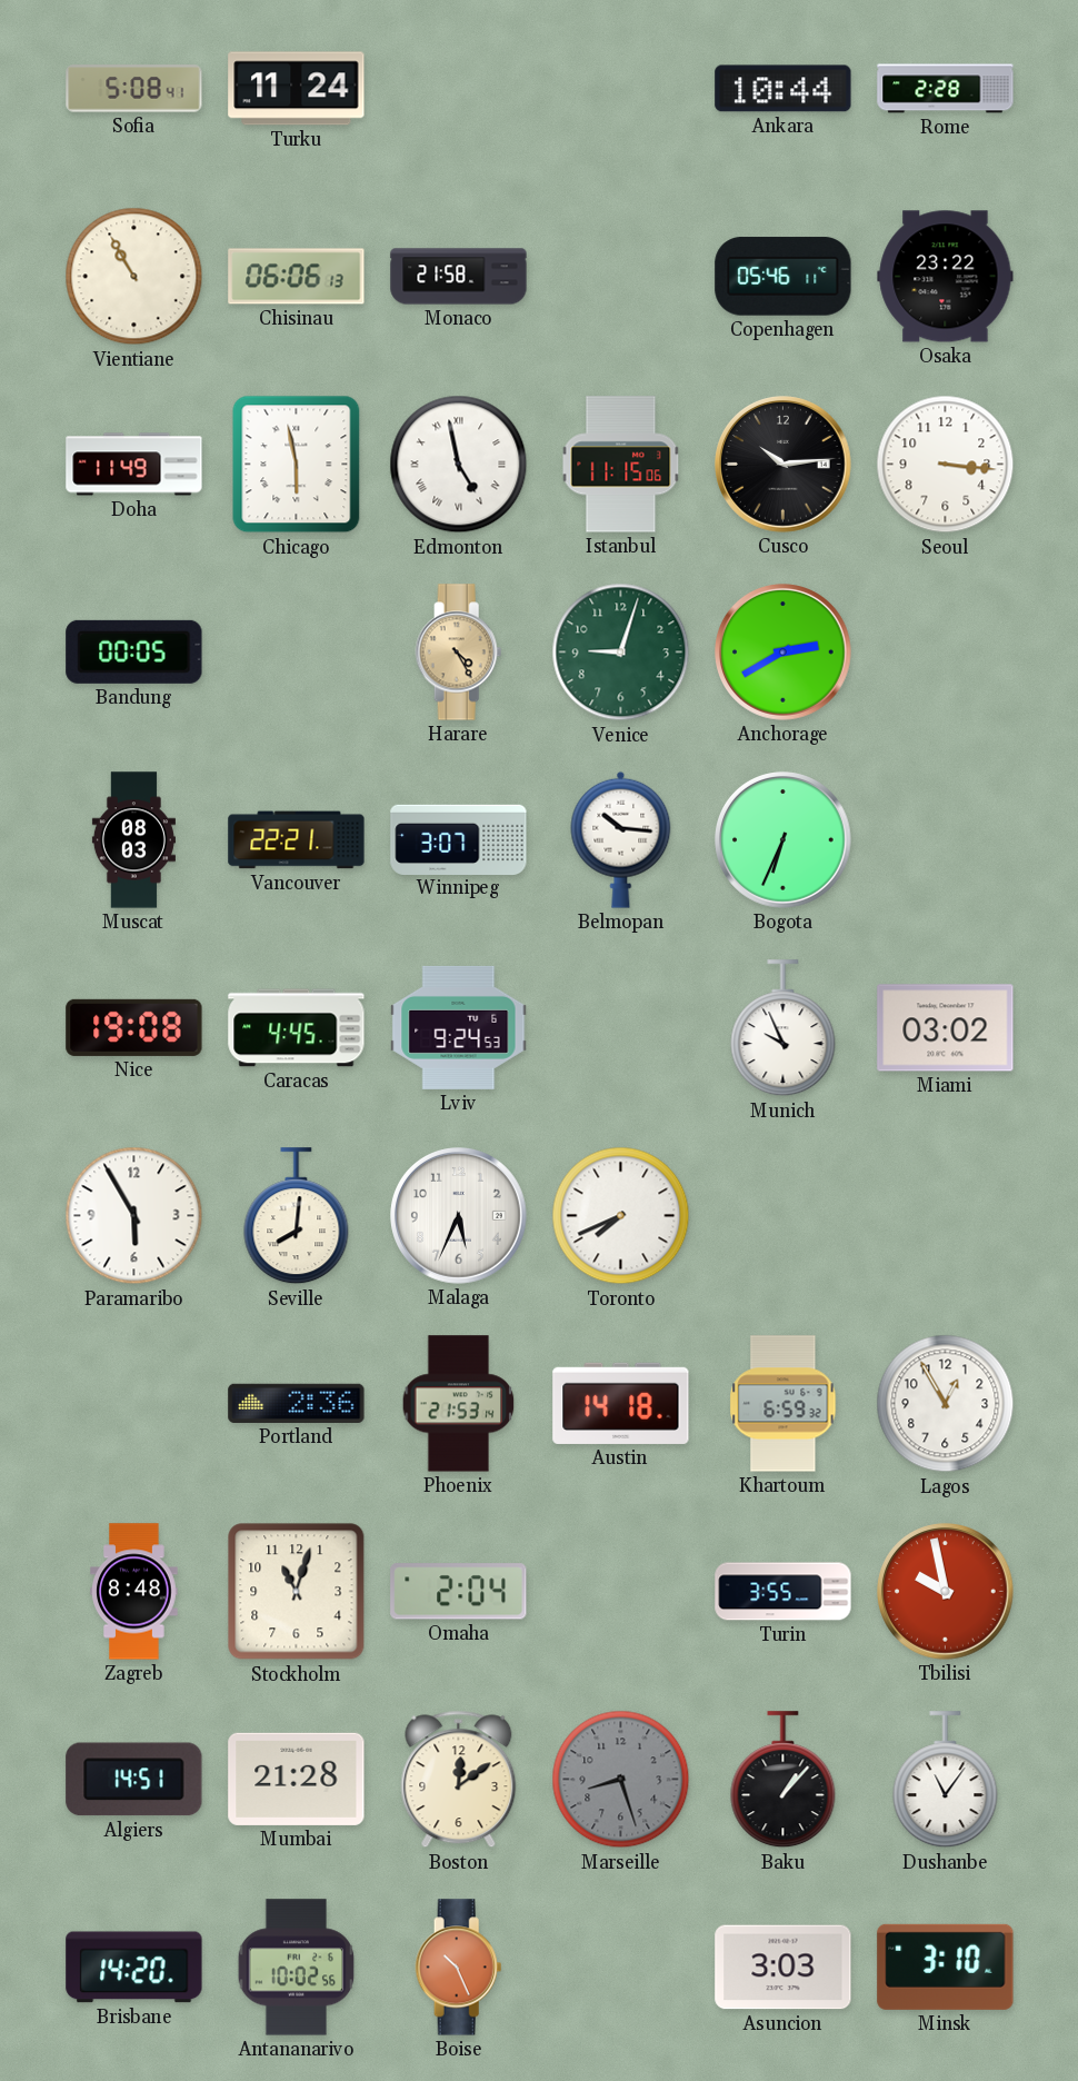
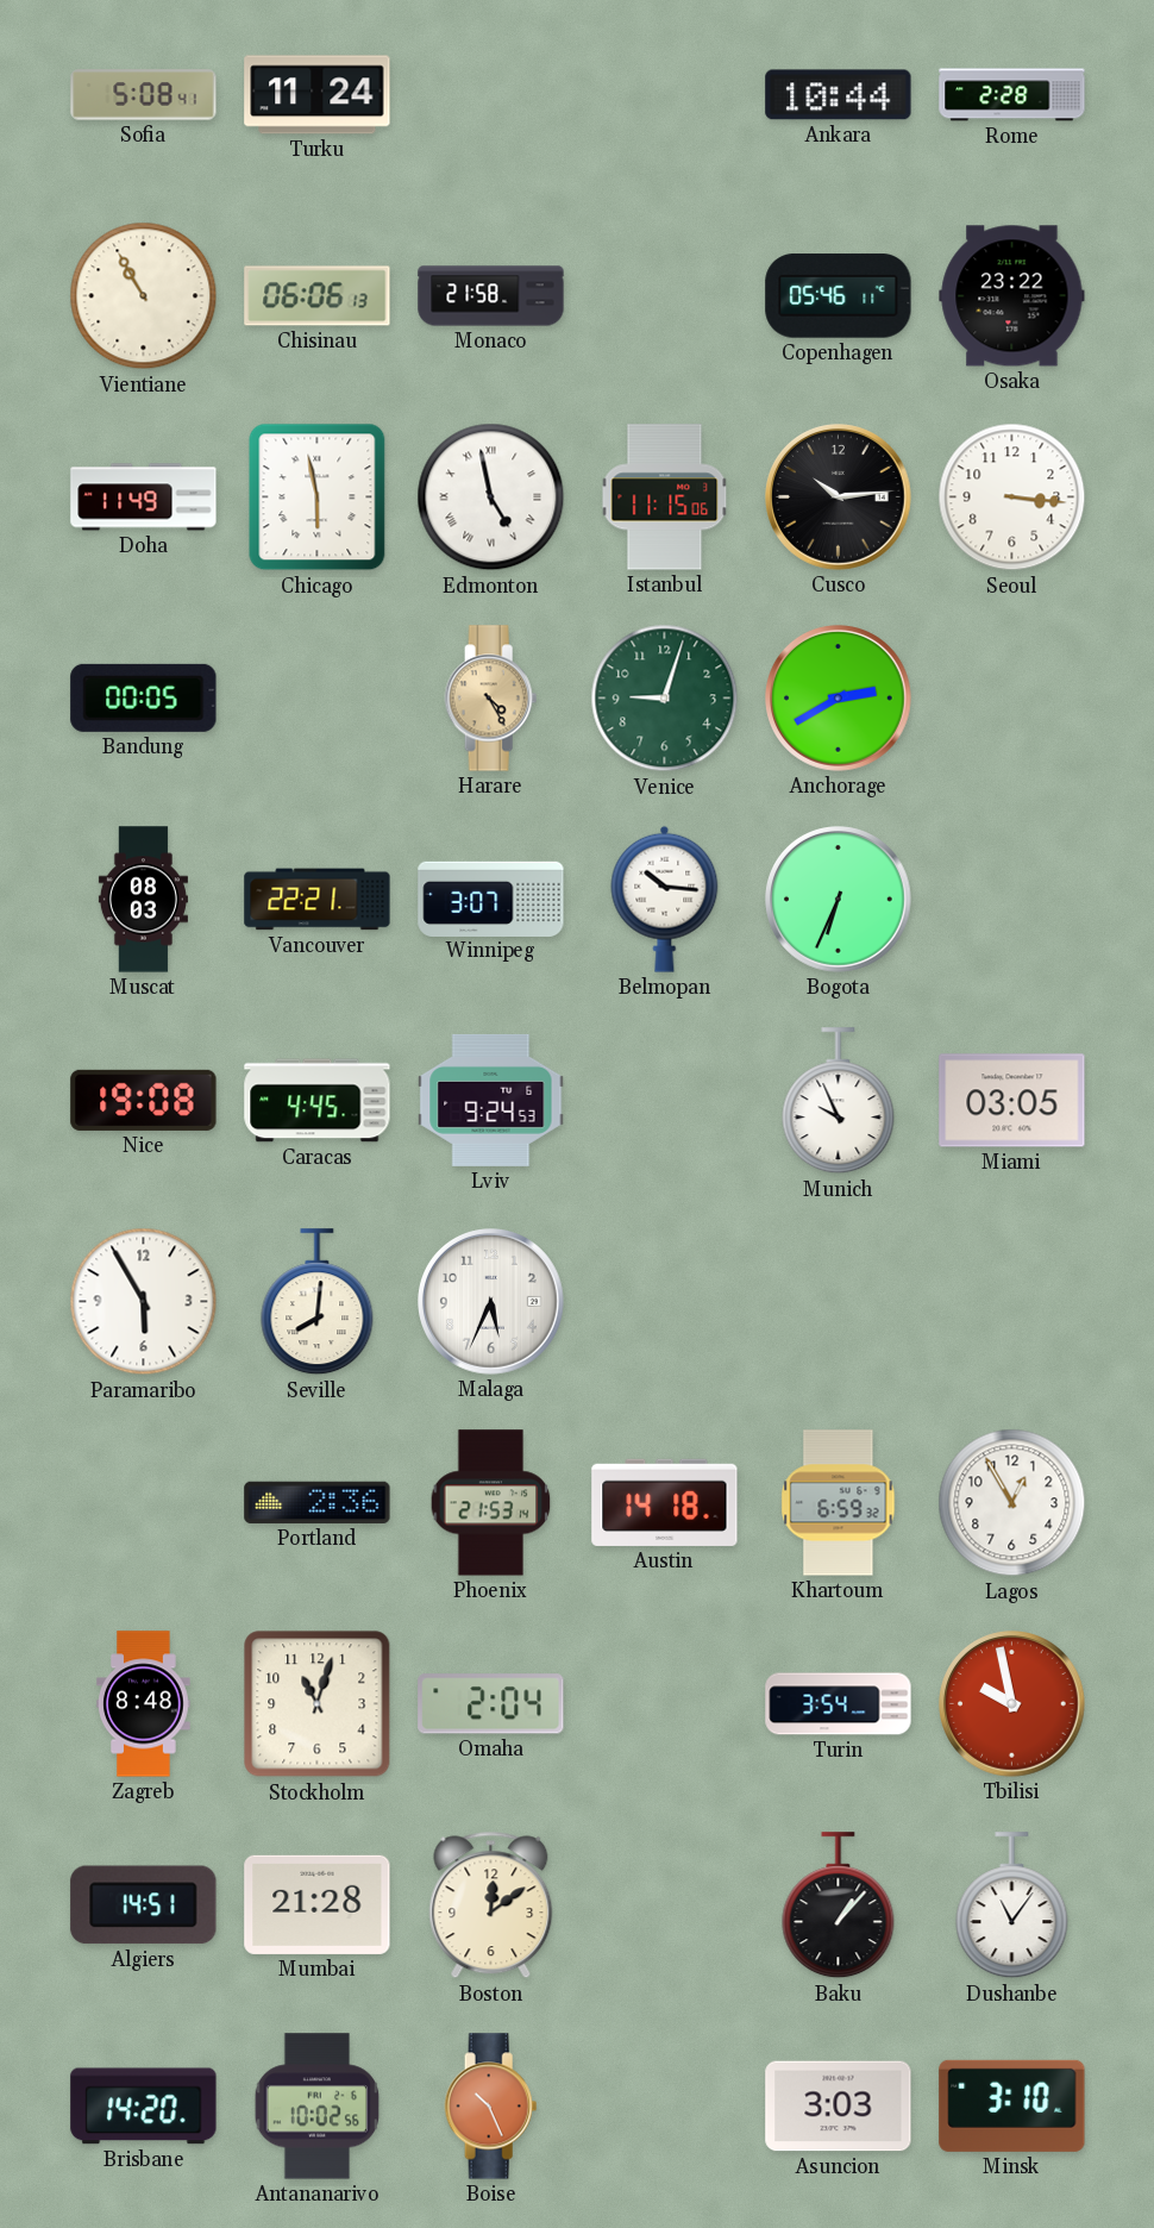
Miami: 03:02 -> 03:05
Toronto: 7:41 -> none
Turin: 3:55 -> 3:54
Marseille: 8:27 -> none
